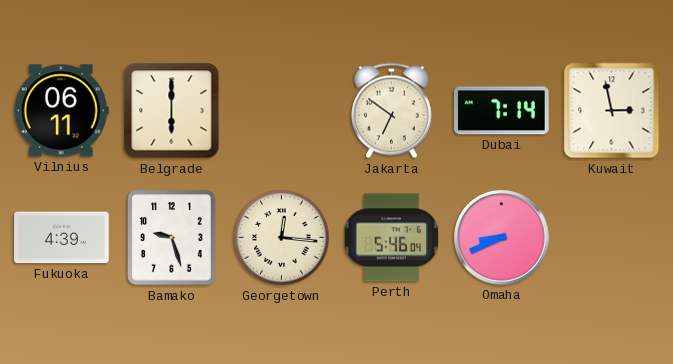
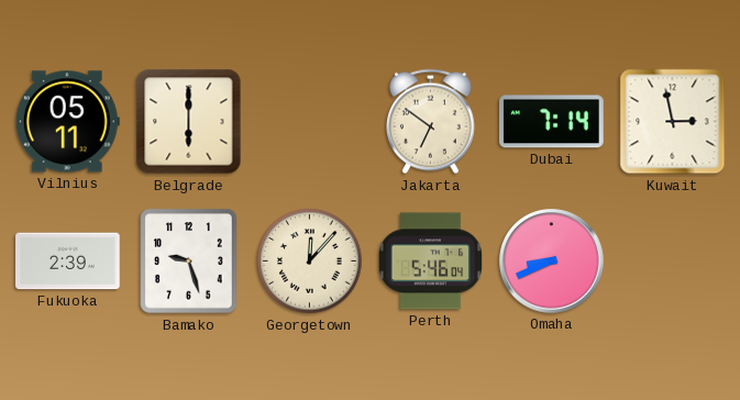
Vilnius: 06:11 -> 05:11
Fukuoka: 4:39 -> 2:39
Georgetown: 12:16 -> 12:07
